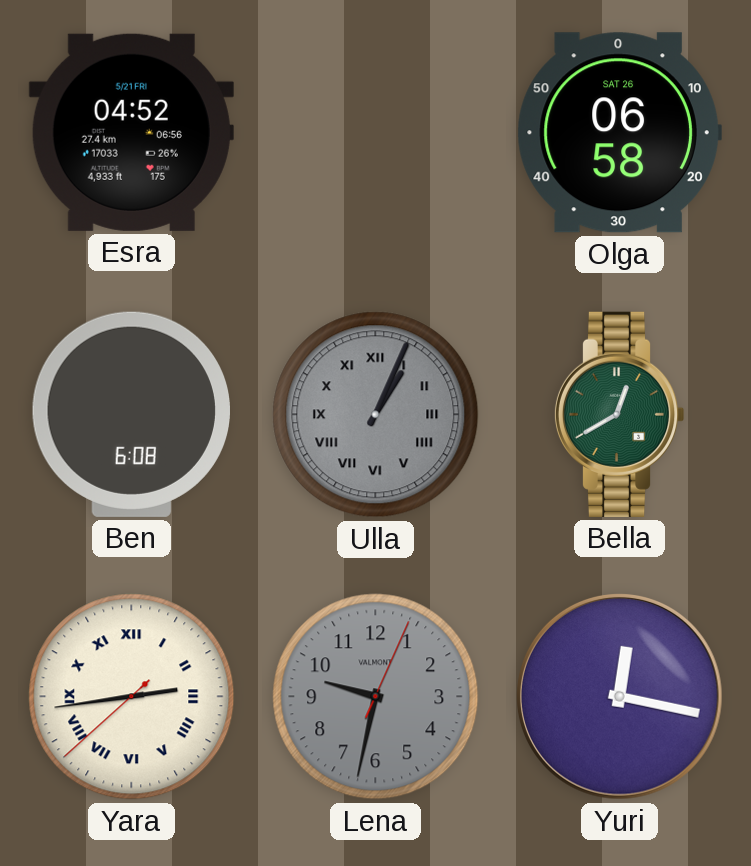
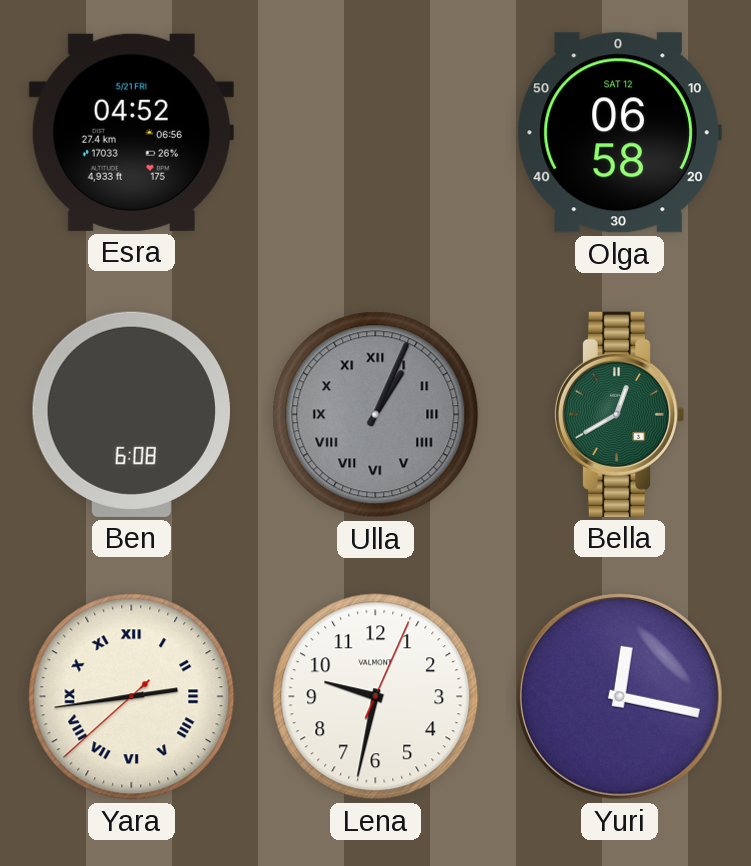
Olga date: SAT 26 -> SAT 12
Lena dial: grey -> white
